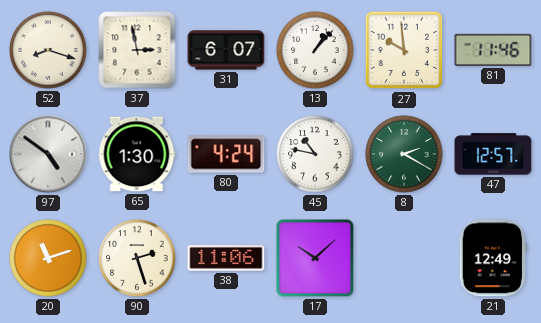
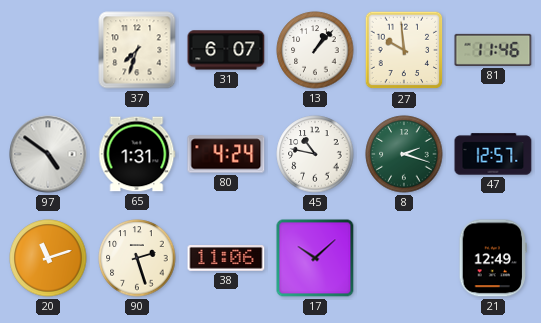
52: 8:18 -> none
37: 2:58 -> 7:33
65: 1:30 -> 1:31
8: 2:20 -> 2:18
